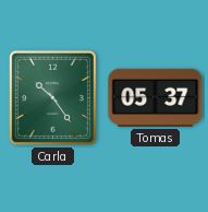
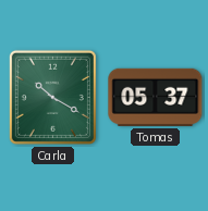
Carla: 10:24 -> 10:20
